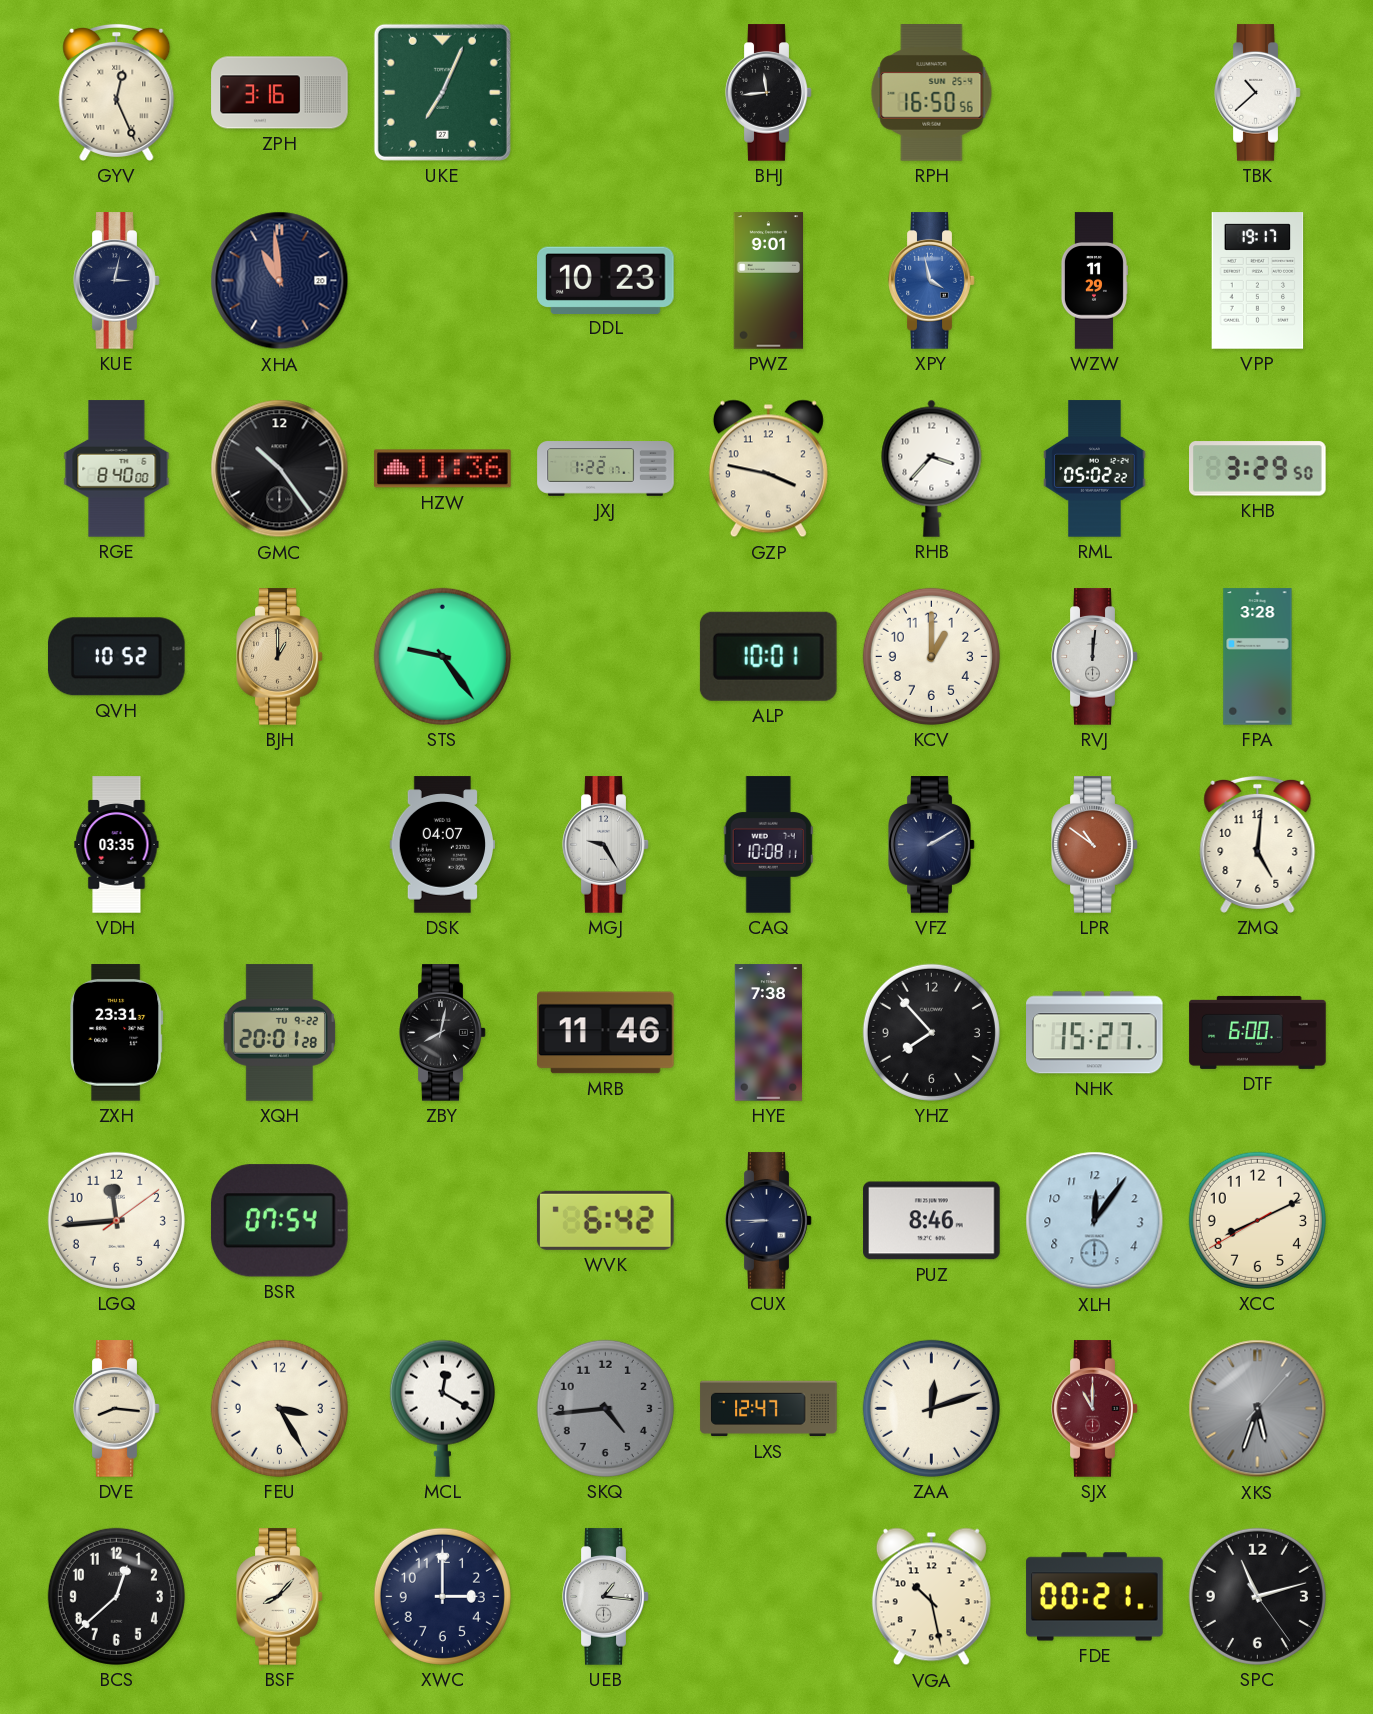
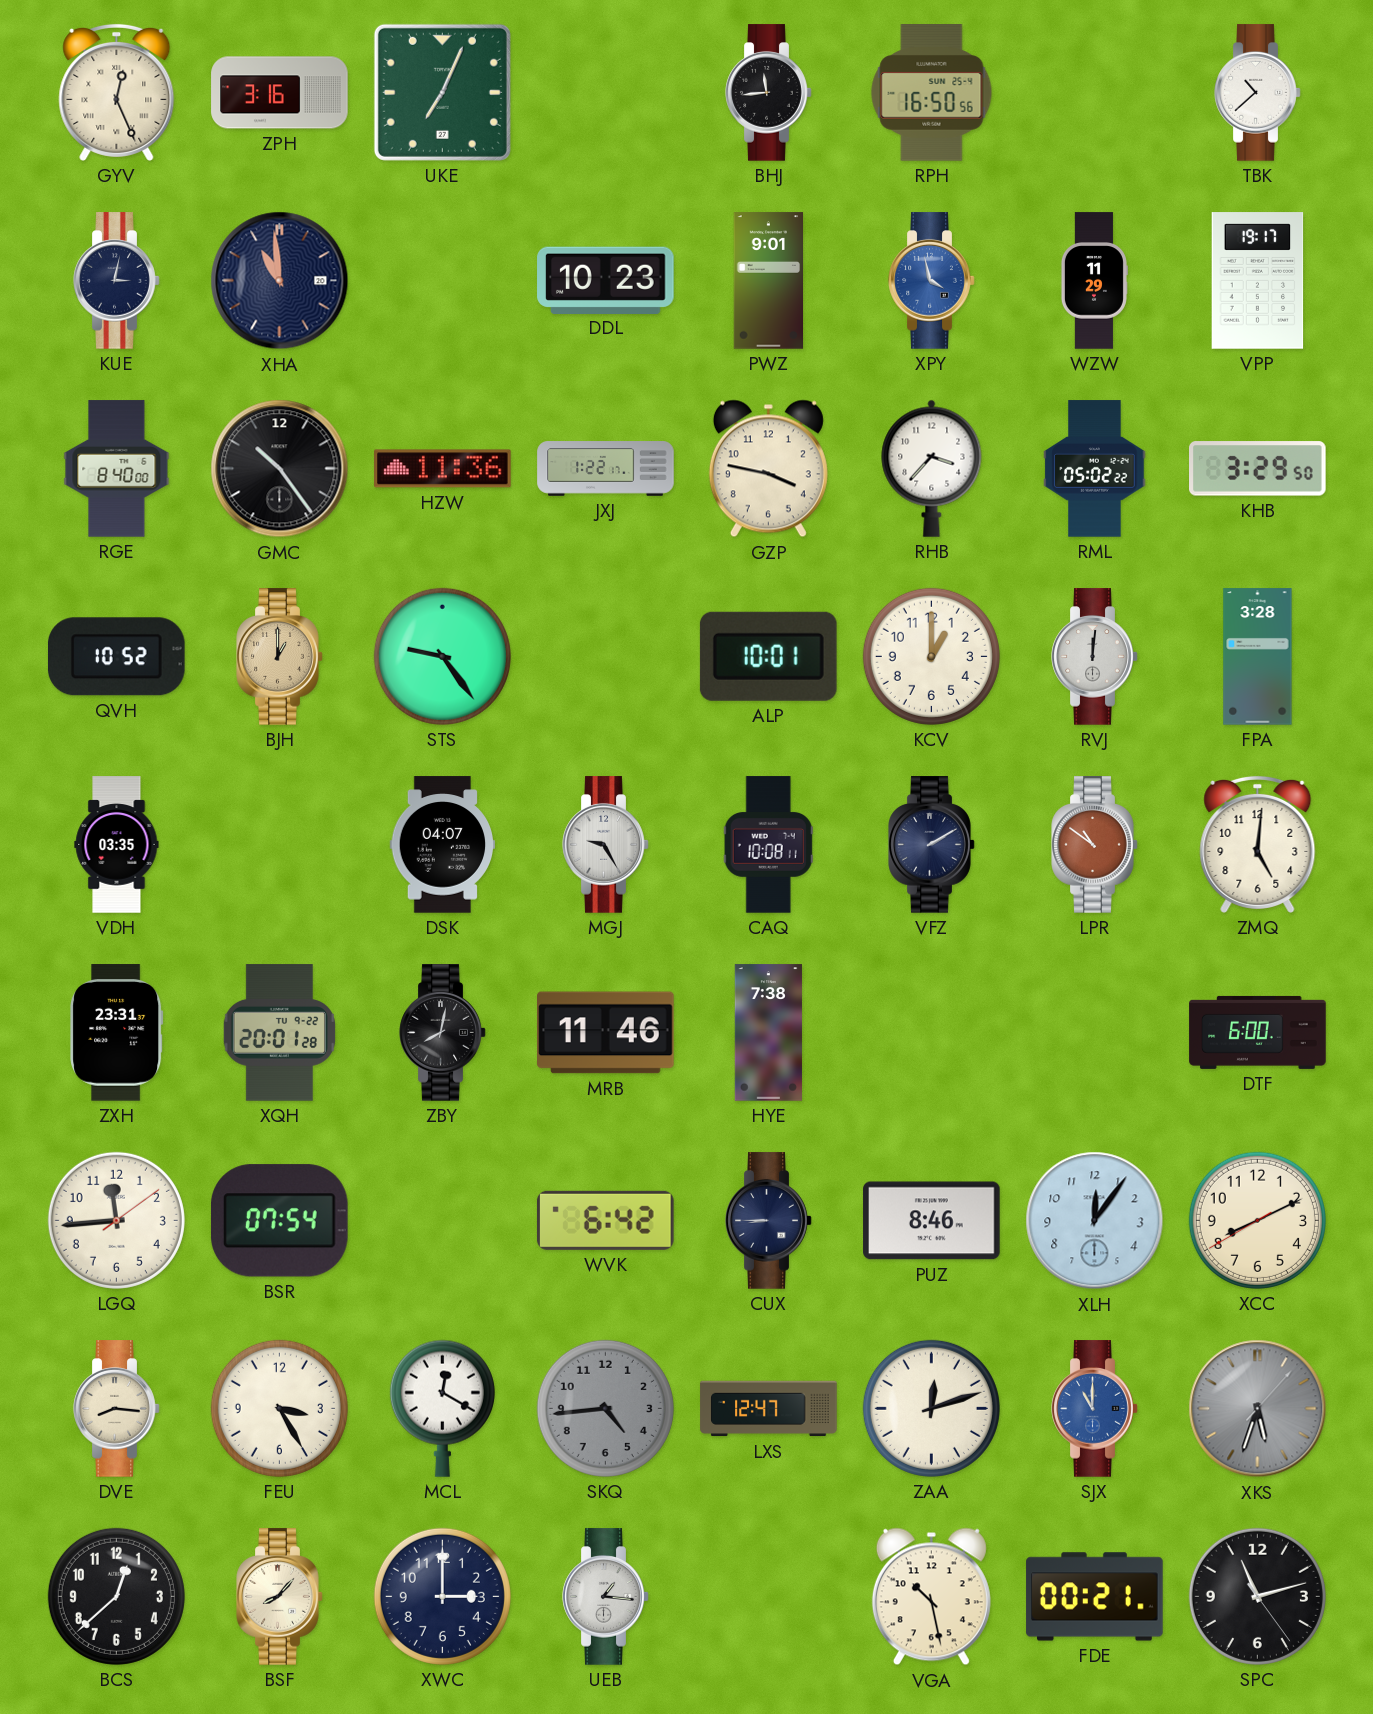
YHZ: 7:53 -> none
NHK: 15:27 -> none
SJX dial: burgundy -> blue
